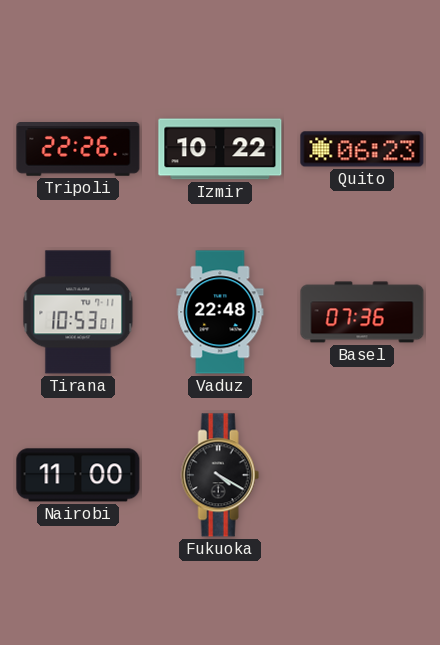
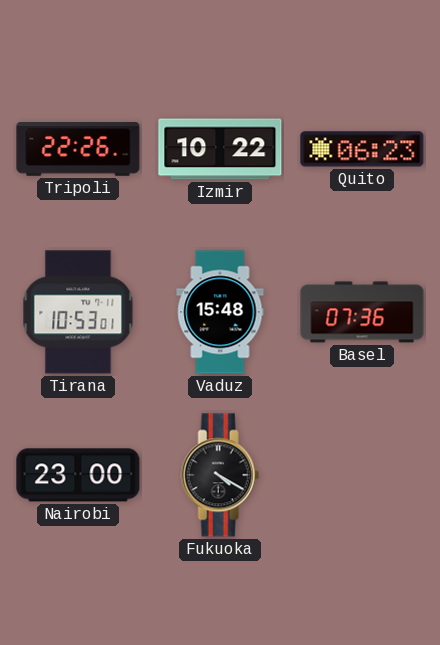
Vaduz: 22:48 -> 15:48
Nairobi: 11:00 -> 23:00
